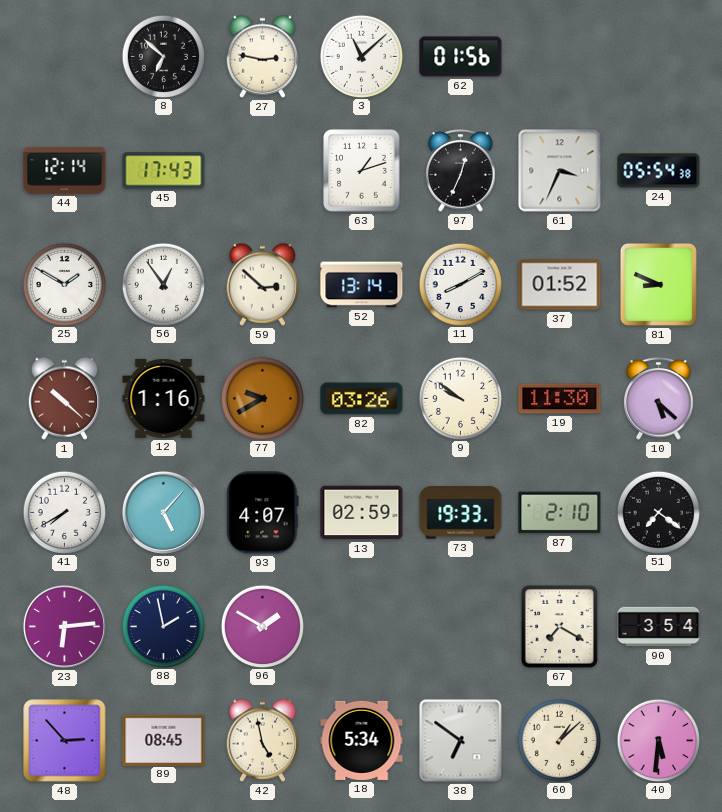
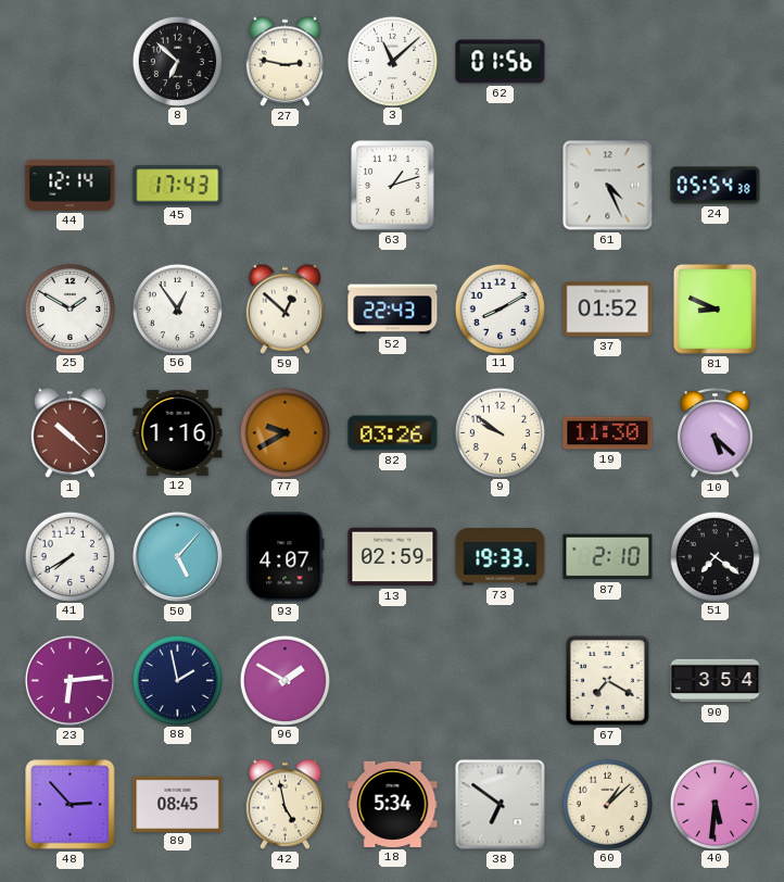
97: 12:34 -> none
61: 3:34 -> 4:26
59: 2:52 -> 12:52
52: 13:14 -> 22:43
